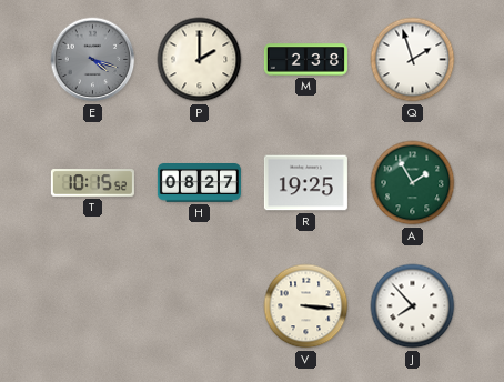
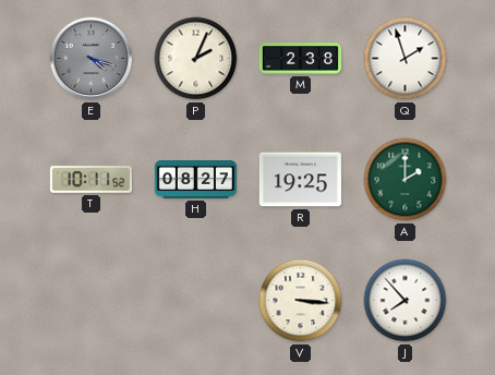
P: 2:00 -> 2:04
T: 10:15 -> 10:11
A: 1:55 -> 2:00
